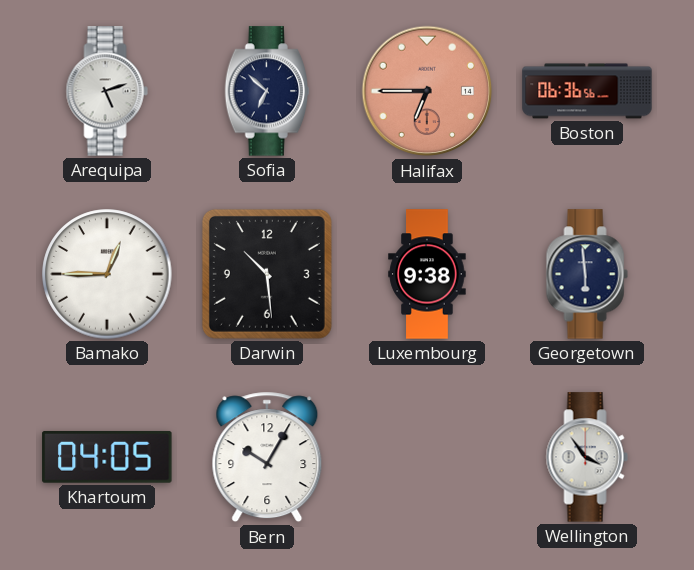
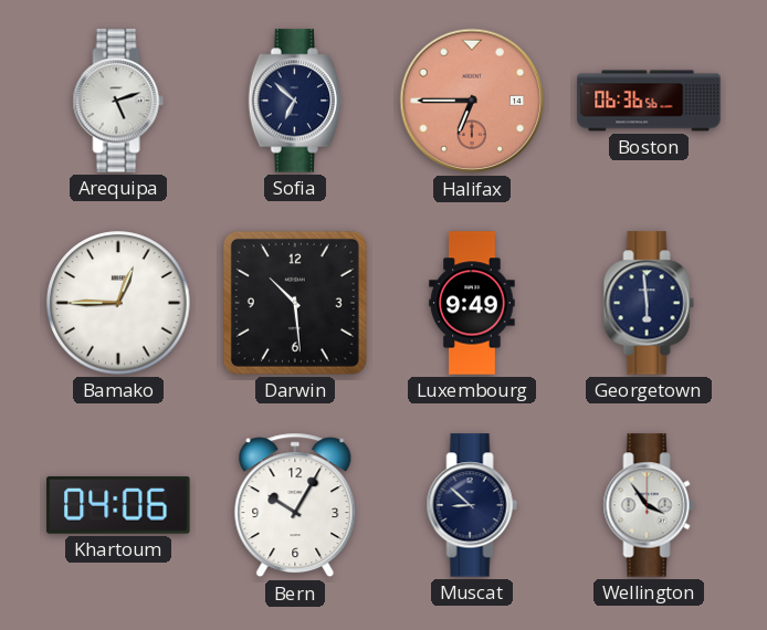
Luxembourg: 9:38 -> 9:49
Khartoum: 04:05 -> 04:06
Muscat: none -> 8:52
